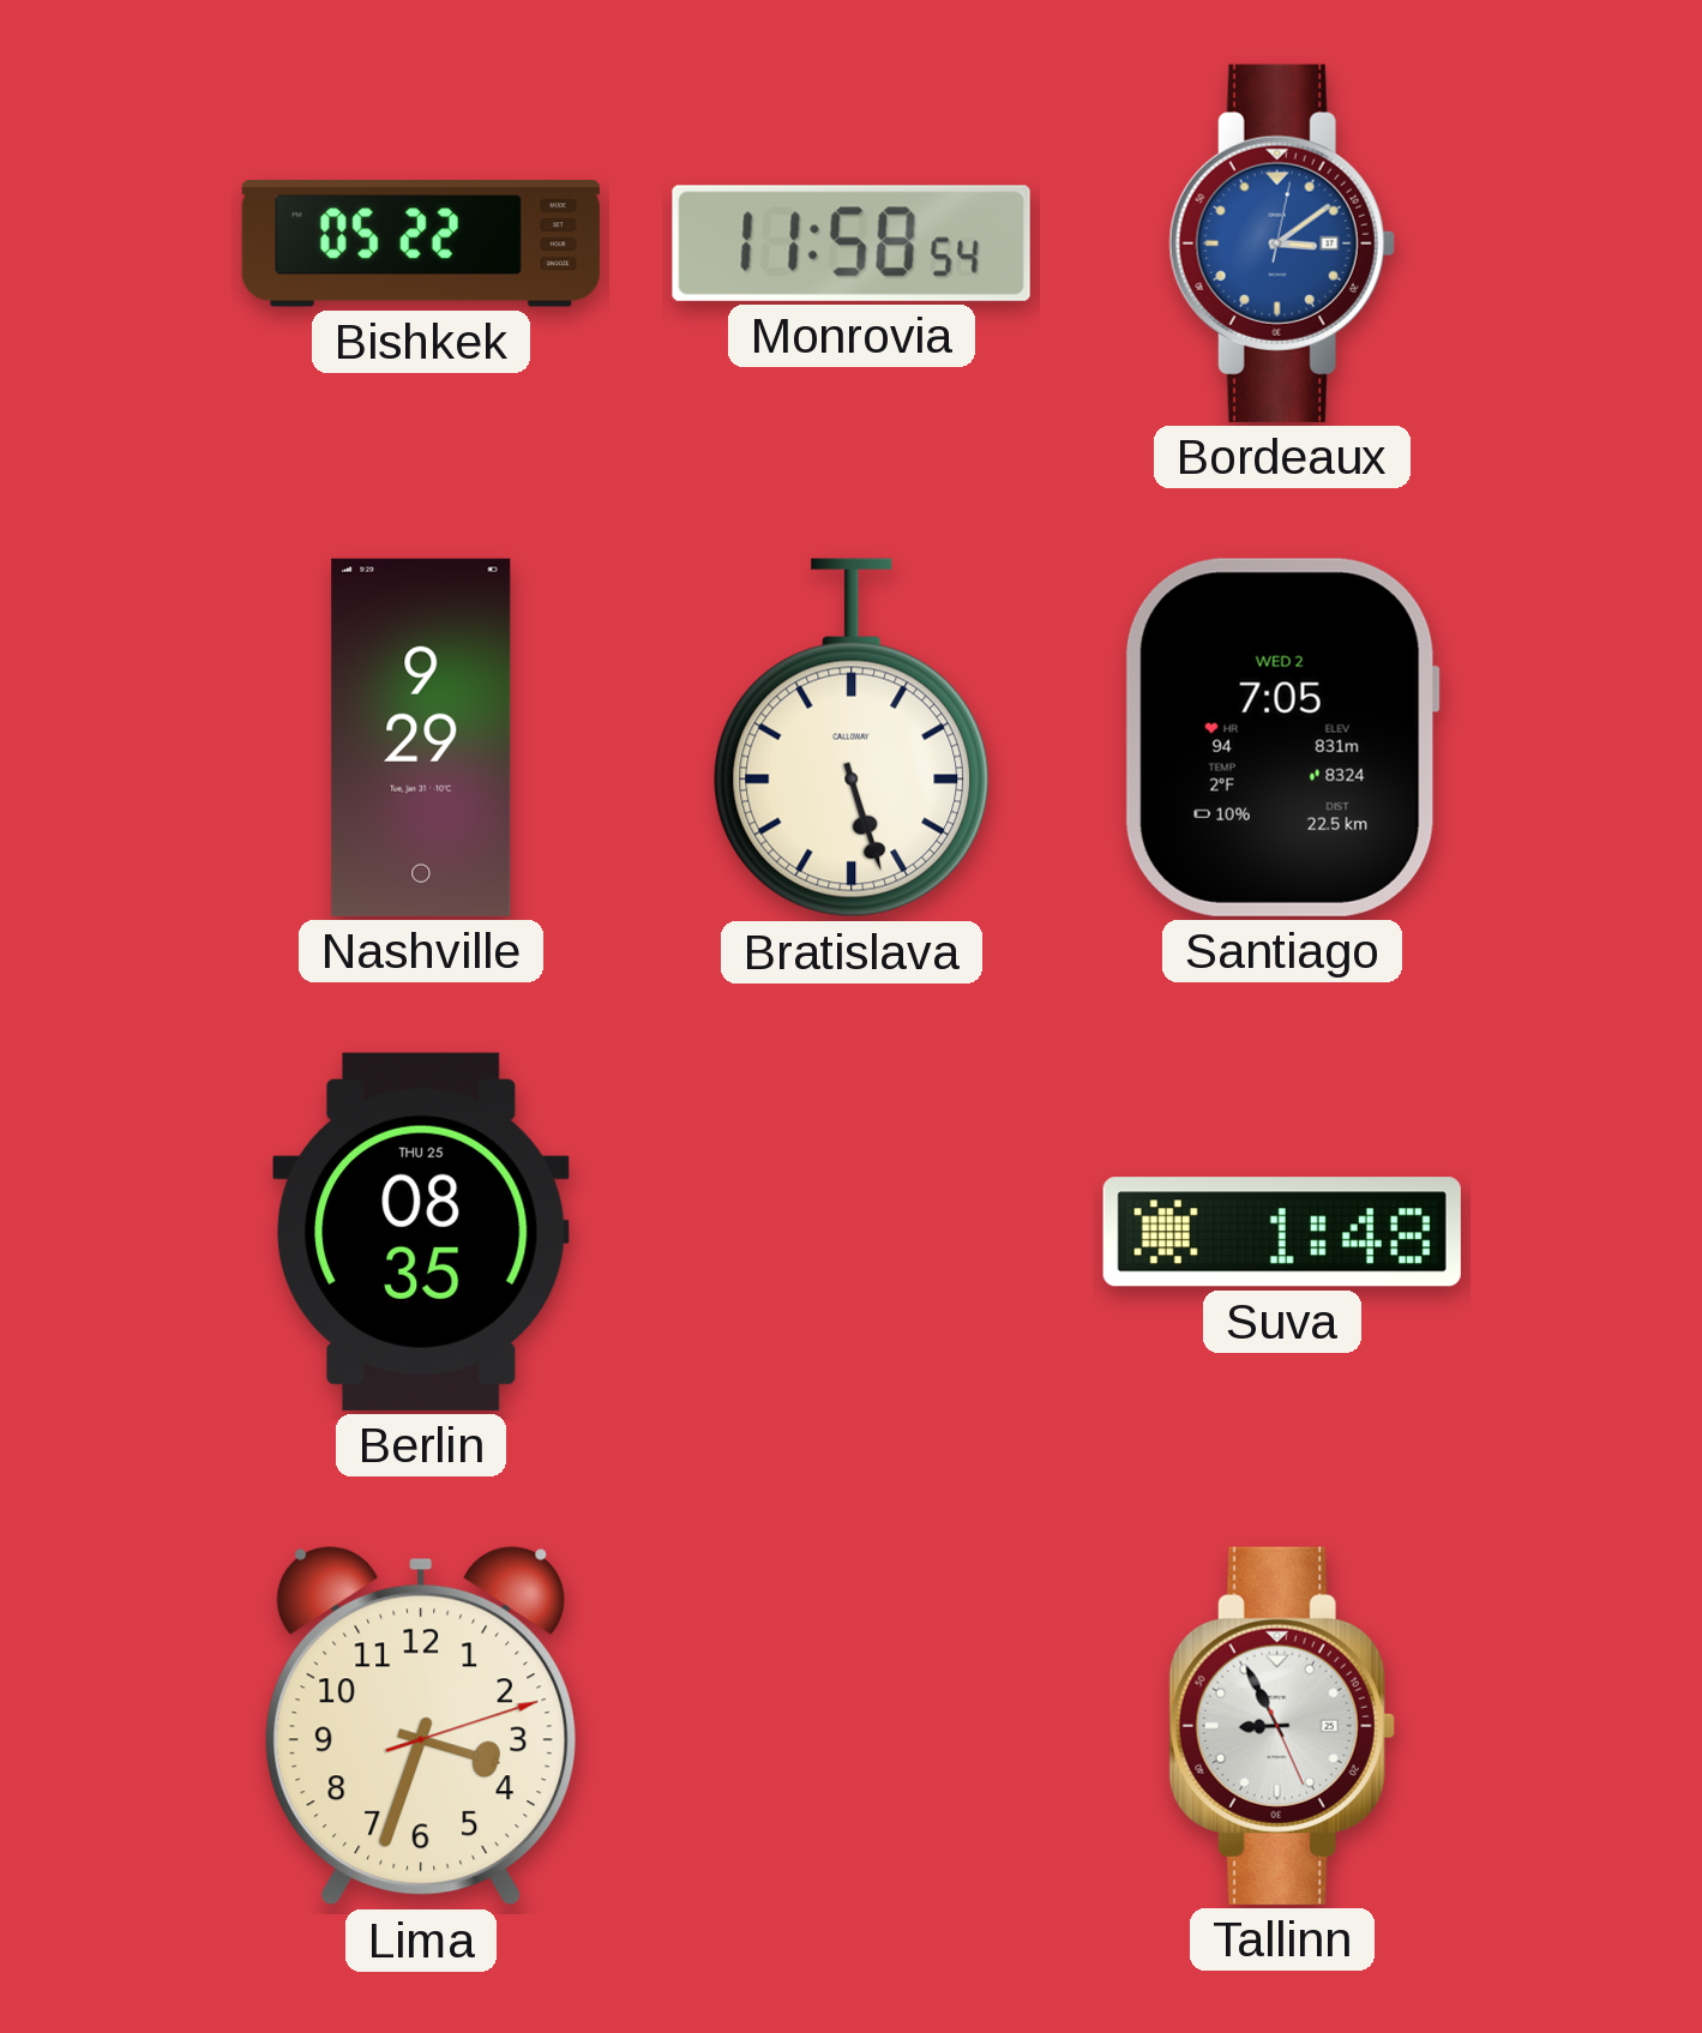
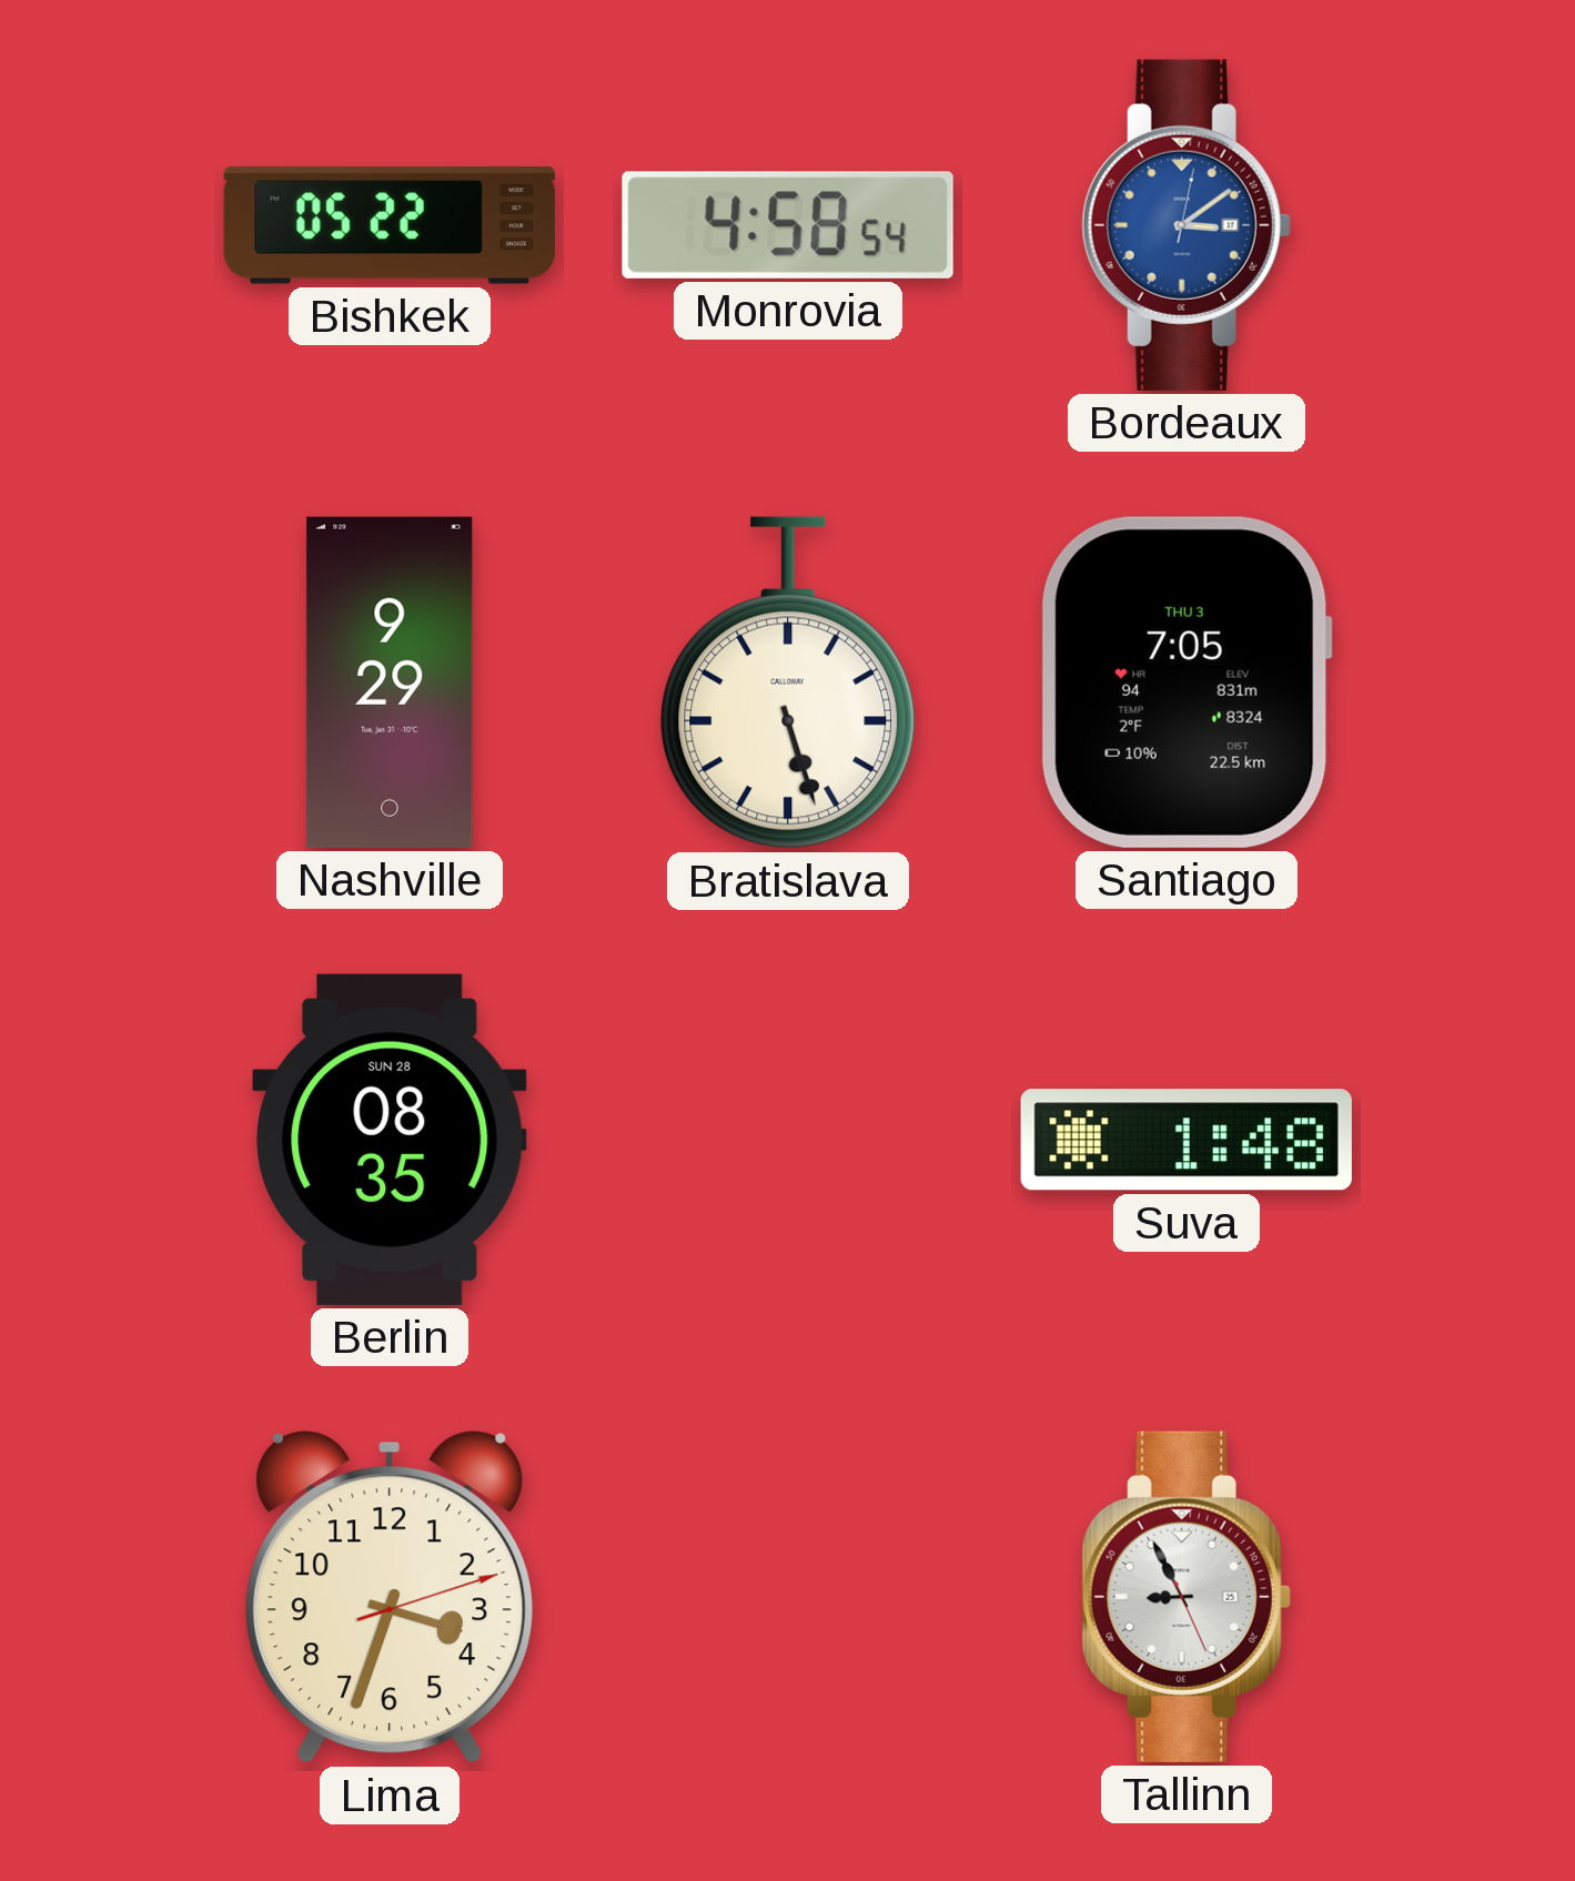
Monrovia: 11:58 -> 4:58
Santiago date: WED 2 -> THU 3
Berlin date: THU 25 -> SUN 28
